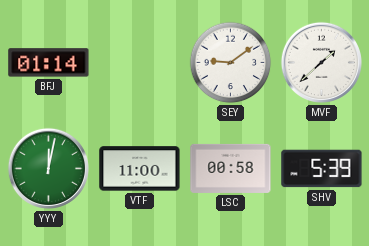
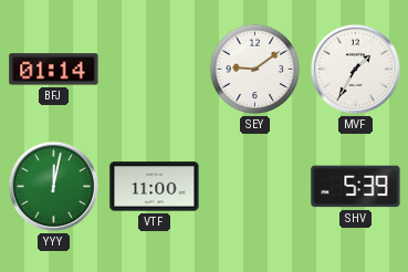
MVF: 1:38 -> 1:35
LSC: 00:58 -> none
